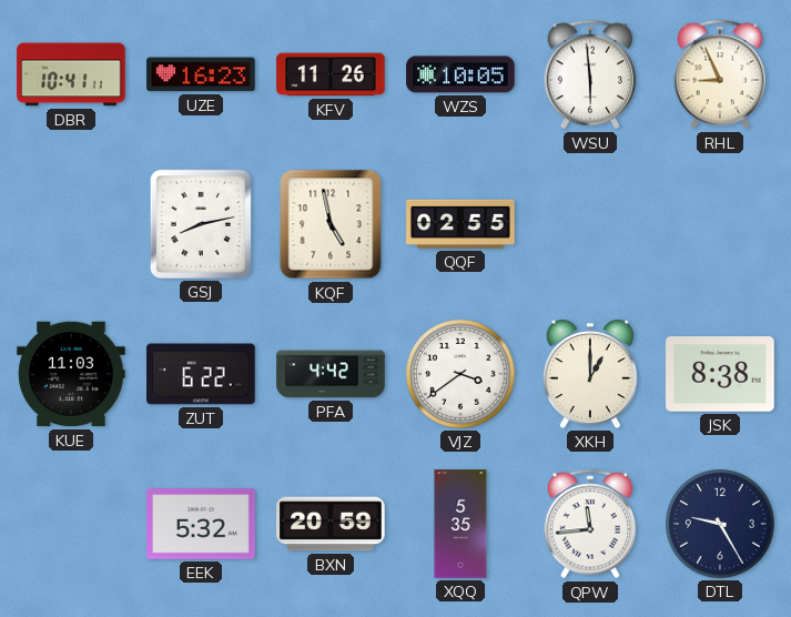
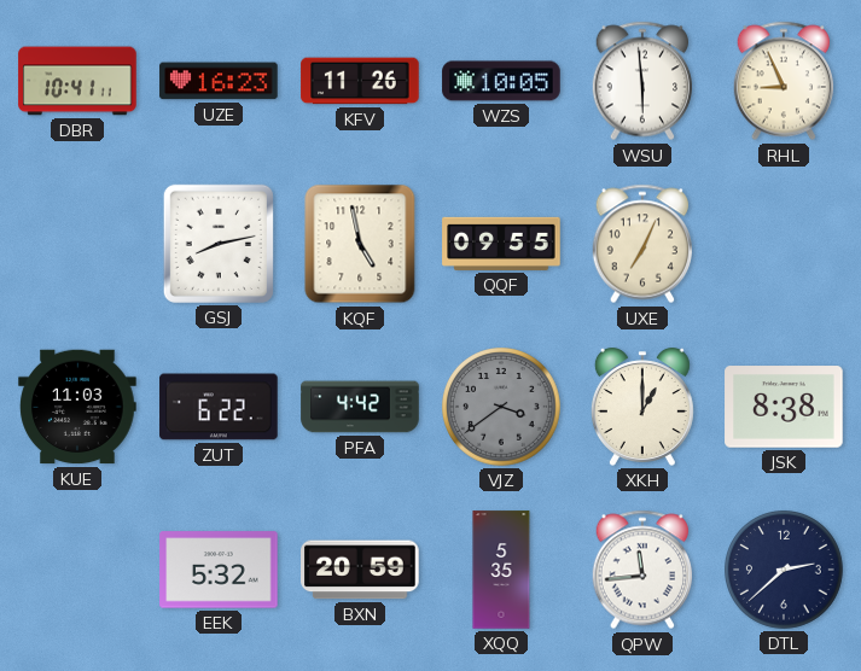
QQF: 02:55 -> 09:55
UXE: none -> 7:04
VJZ dial: white -> grey
DTL: 9:25 -> 2:38
